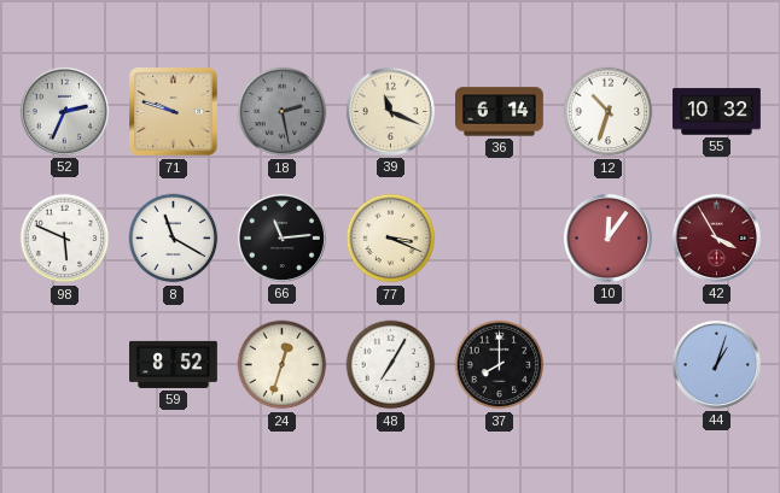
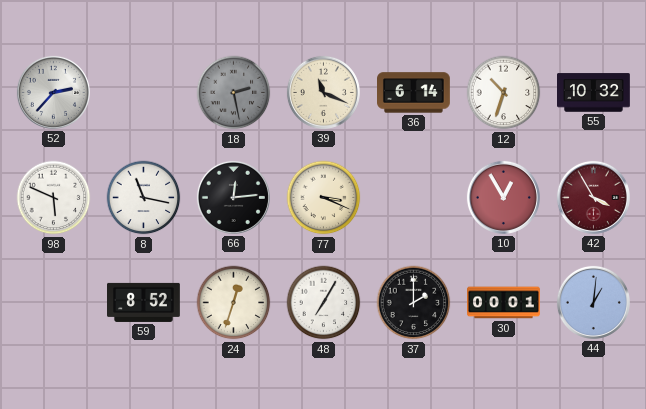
52: 2:34 -> 2:37
71: 9:48 -> none
8: 11:20 -> 11:17
66: 11:14 -> 12:14
10: 12:06 -> 12:55
37: 8:00 -> 2:00
30: none -> 00:01
44: 1:03 -> 1:01
